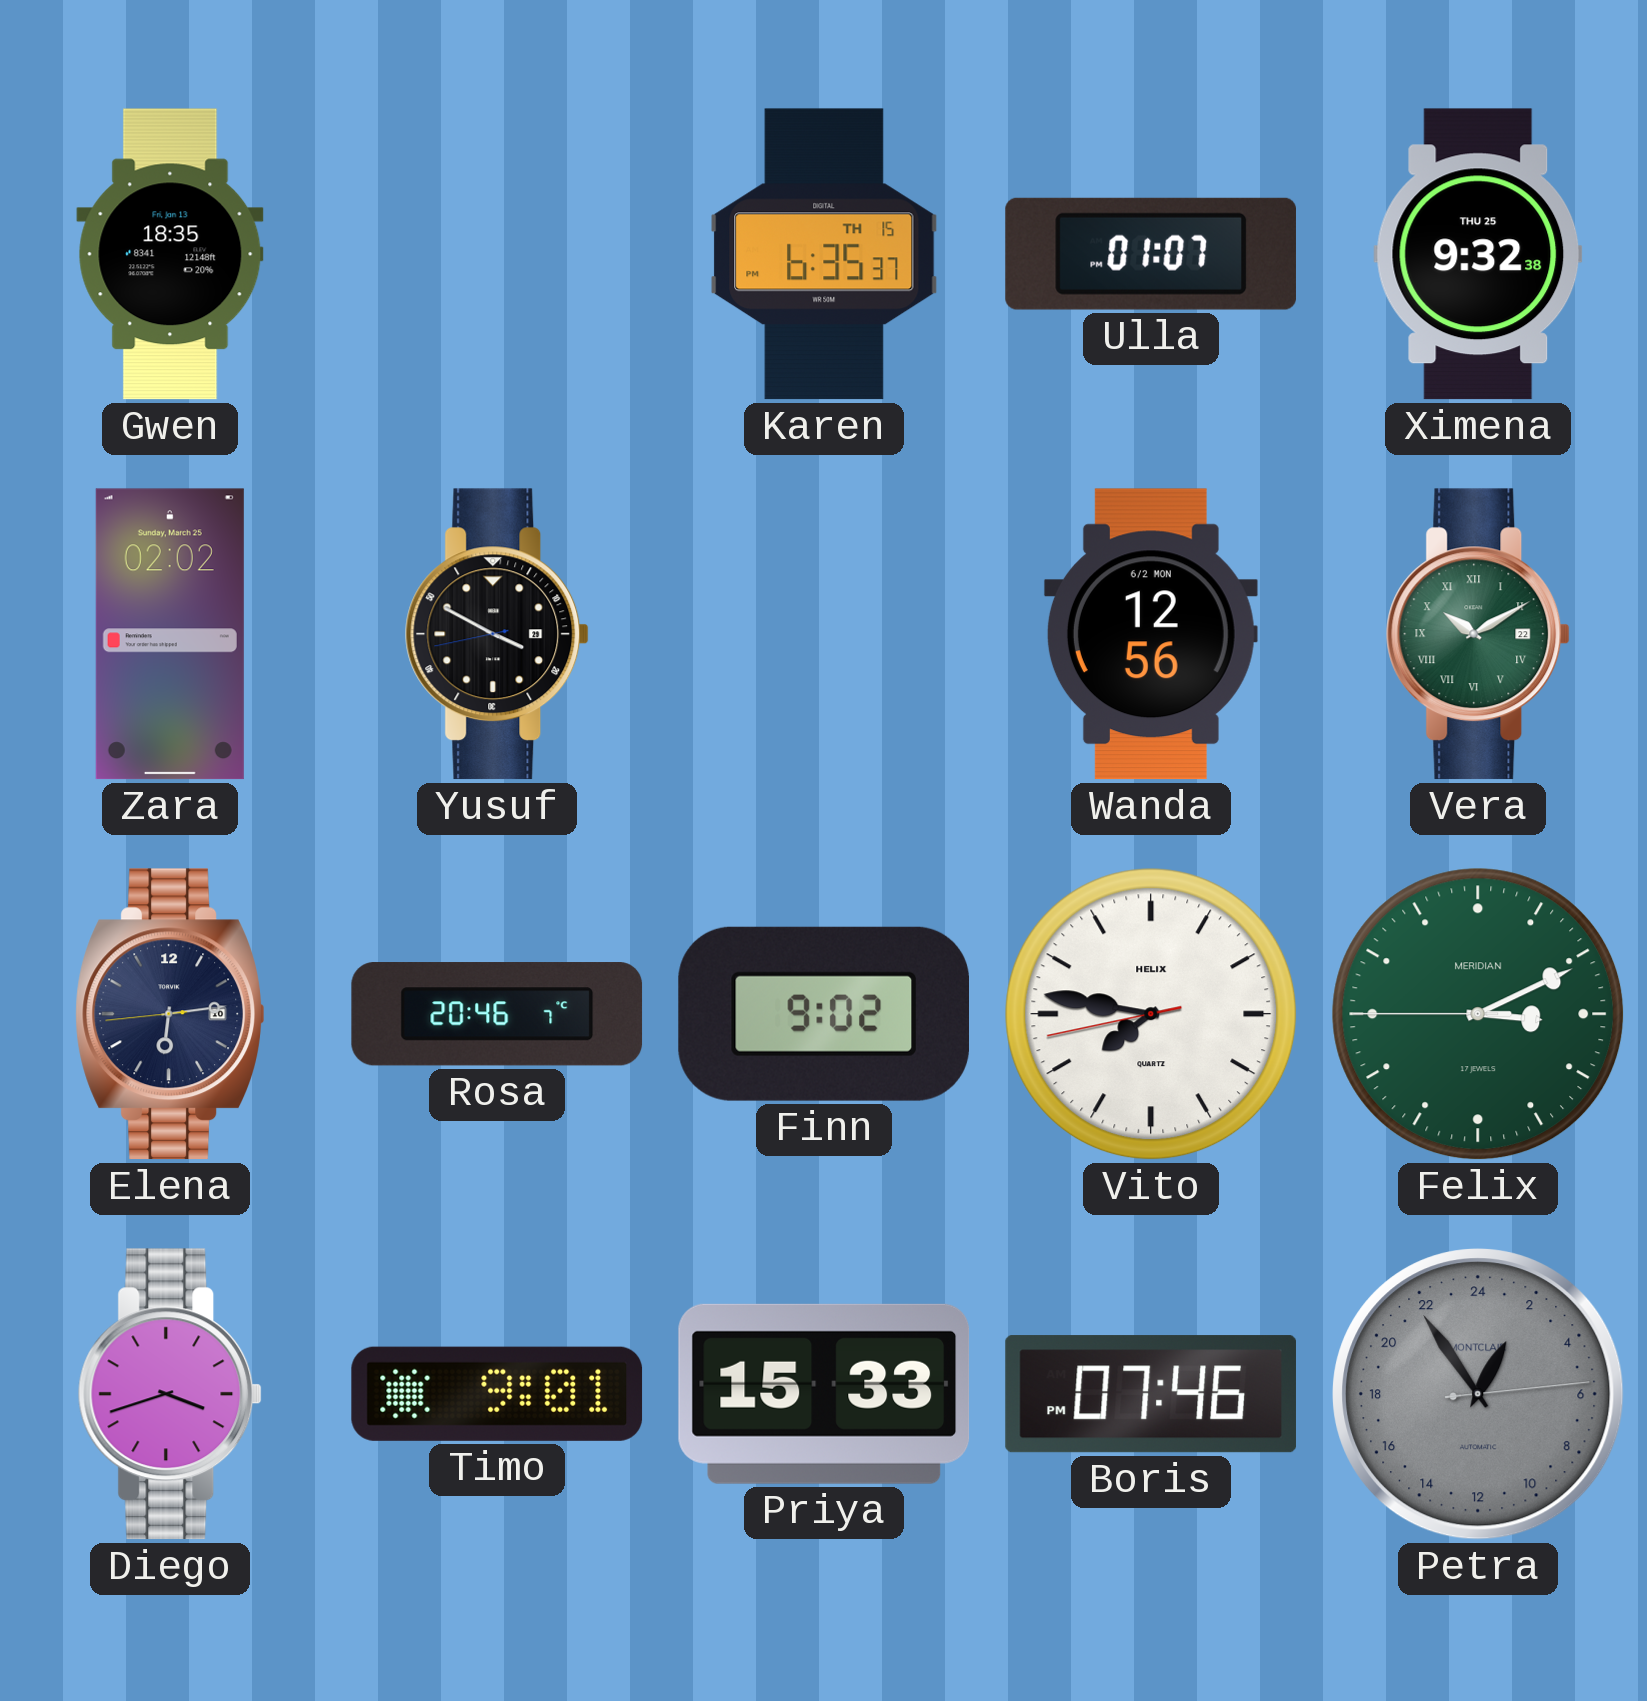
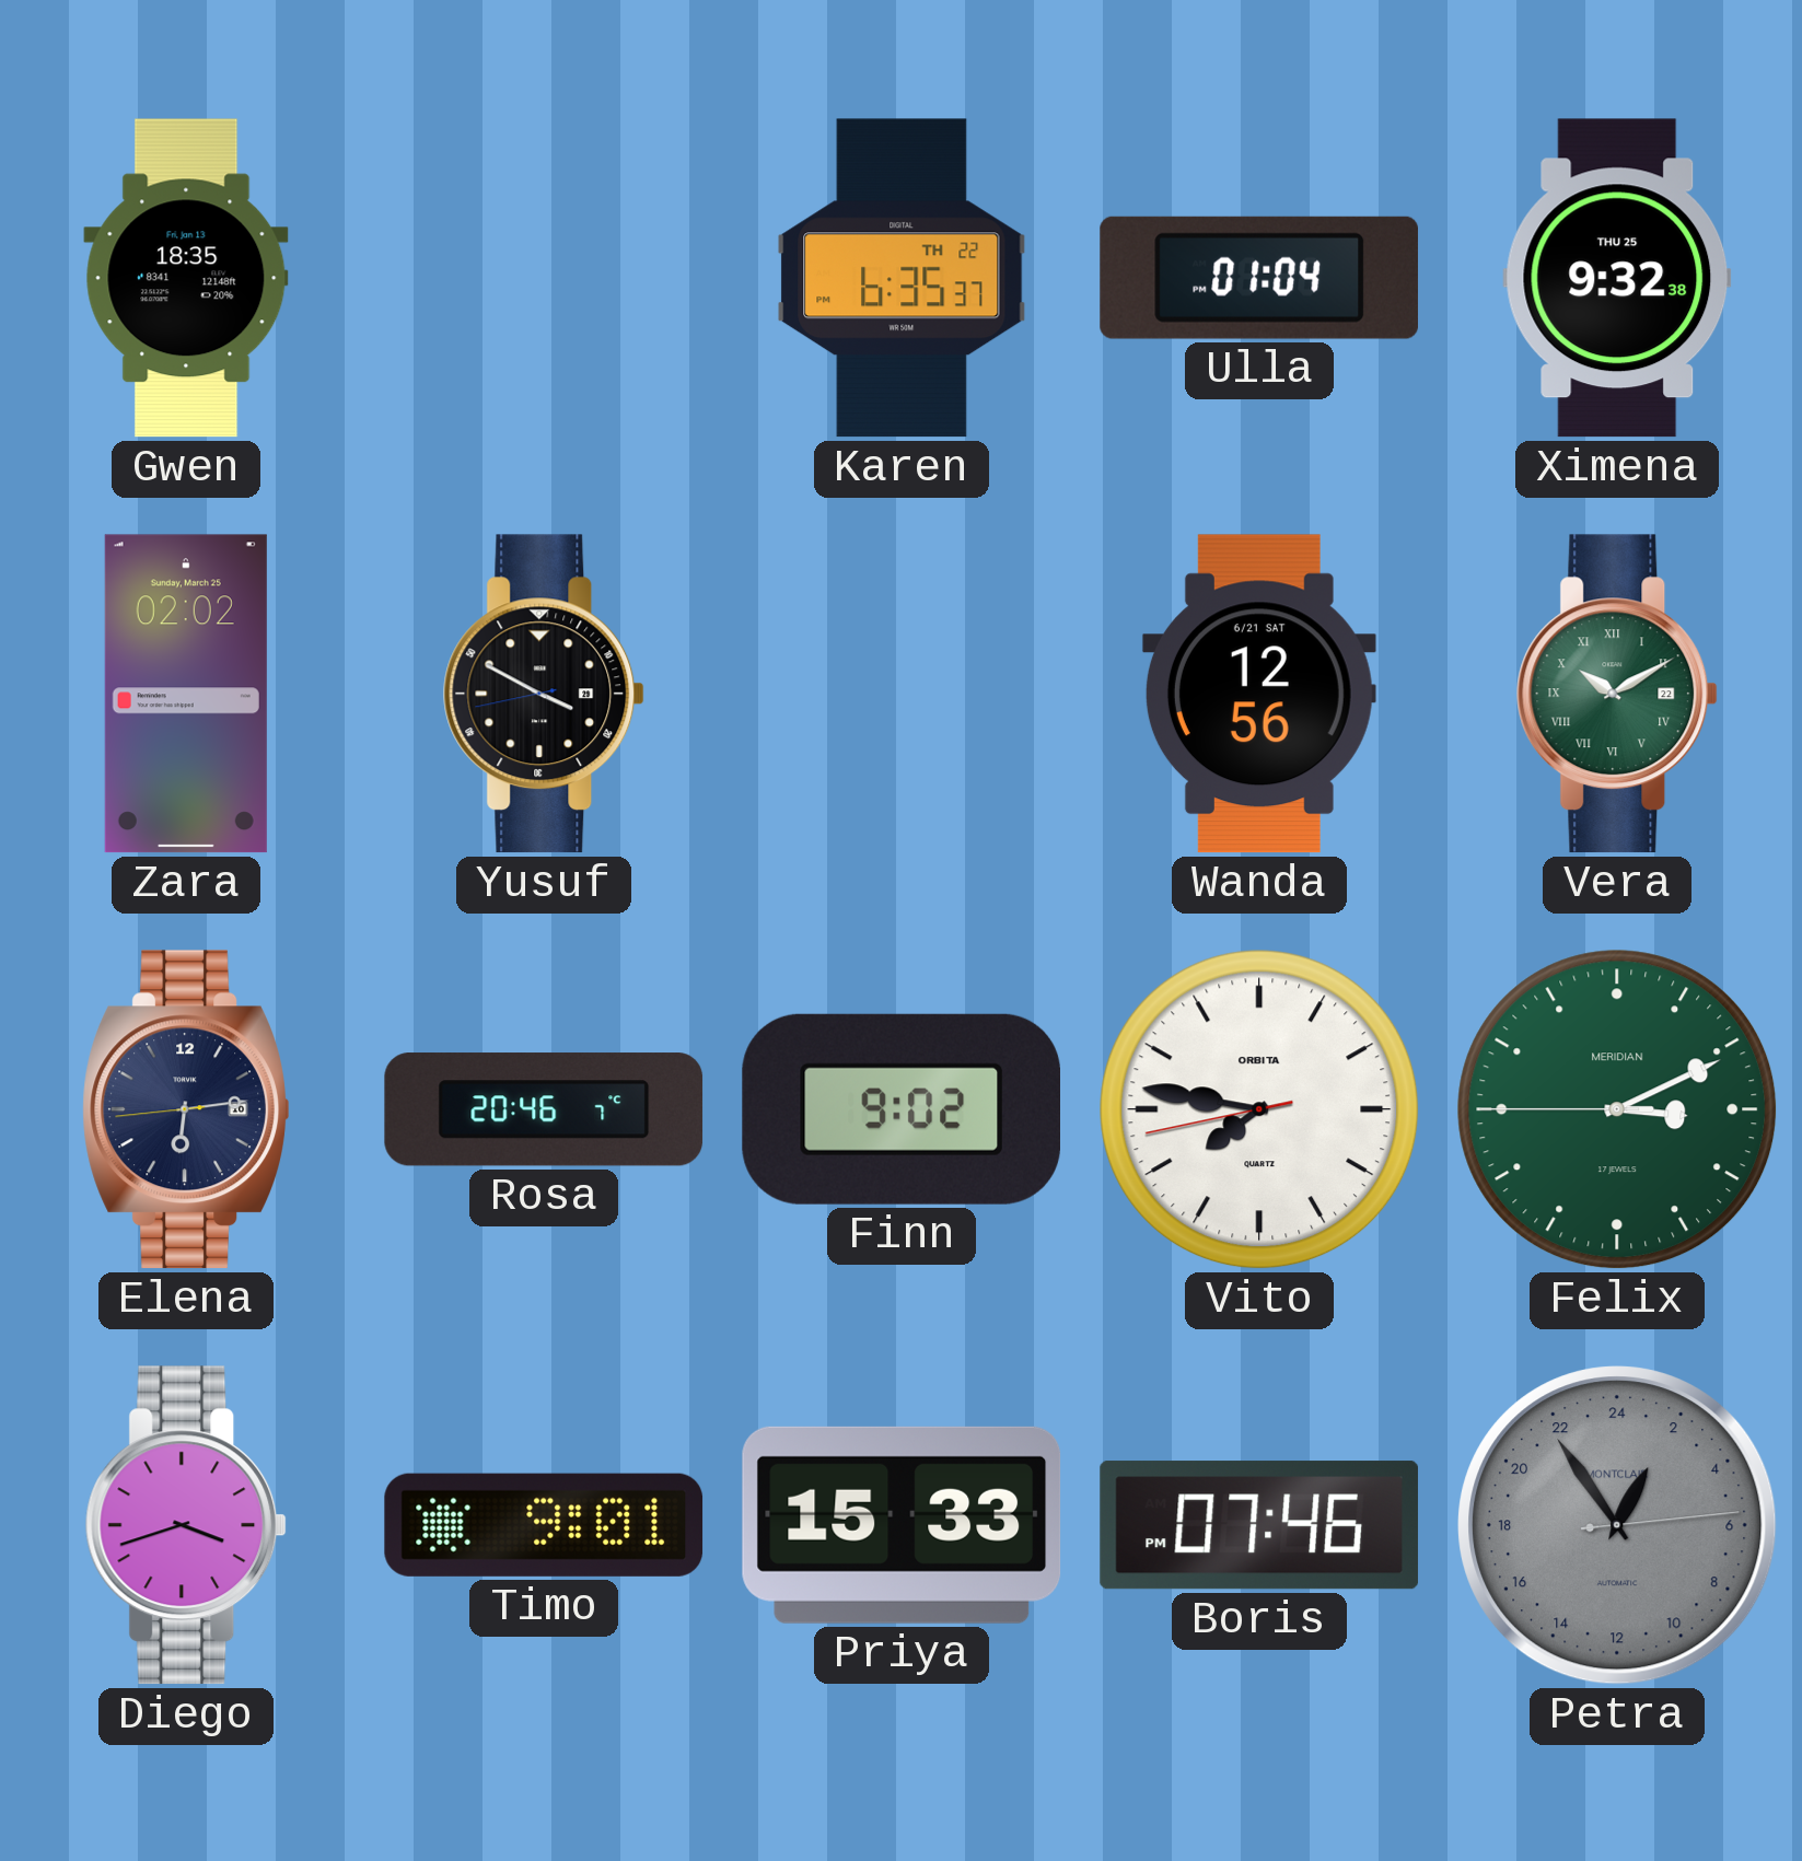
Karen date: TH 15 -> TH 22
Ulla: 01:07 -> 01:04
Wanda date: 6/2 MON -> 6/21 SAT
Vito brand: HELIX -> ORBITA
